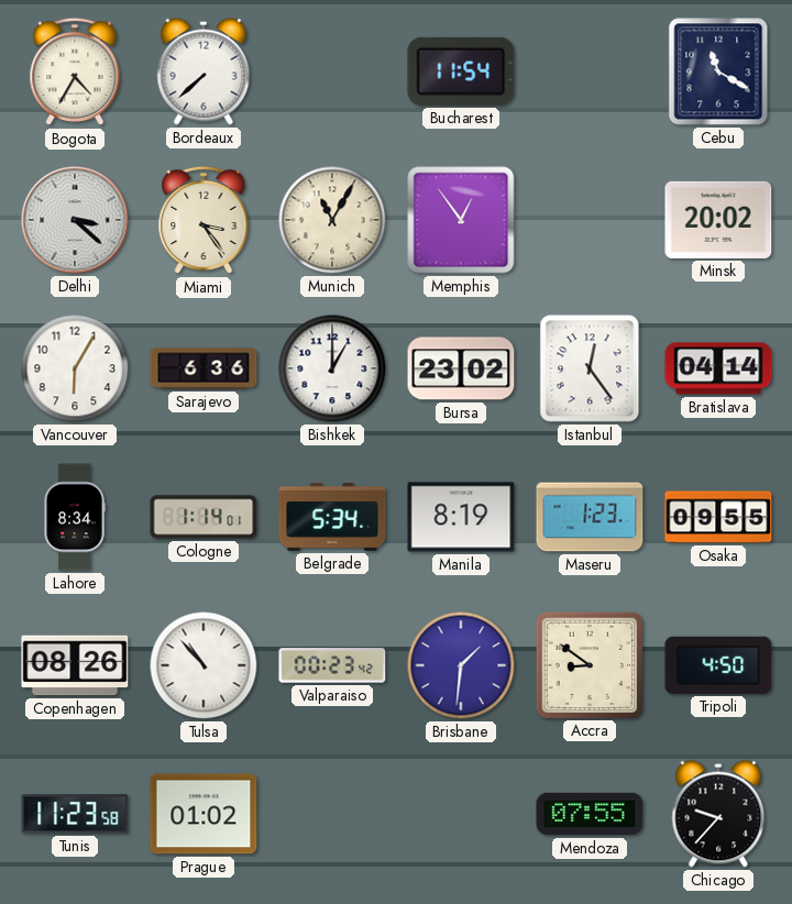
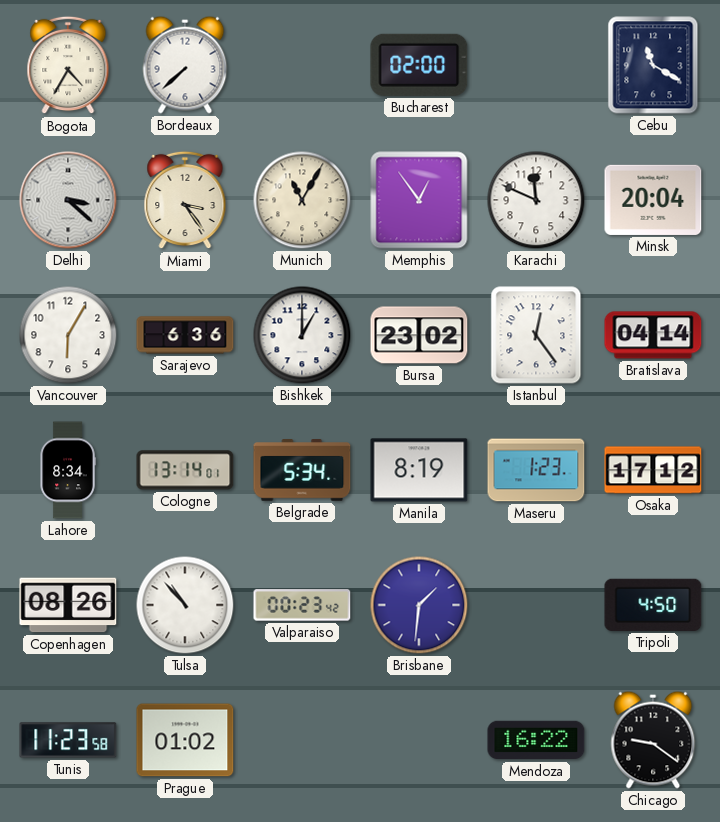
Bucharest: 11:54 -> 02:00
Karachi: none -> 11:49
Minsk: 20:02 -> 20:04
Cologne: 1:14 -> 13:14
Osaka: 09:55 -> 17:12
Accra: 8:51 -> none
Mendoza: 07:55 -> 16:22
Chicago: 9:37 -> 9:21
